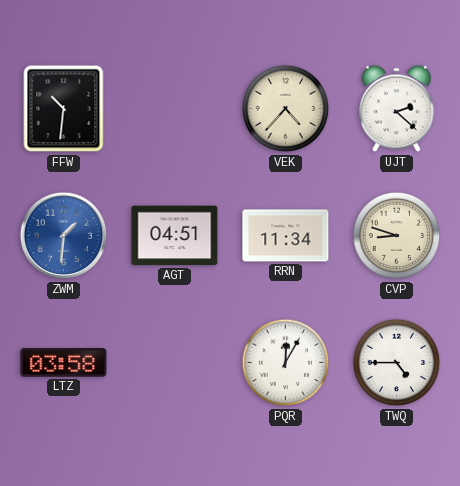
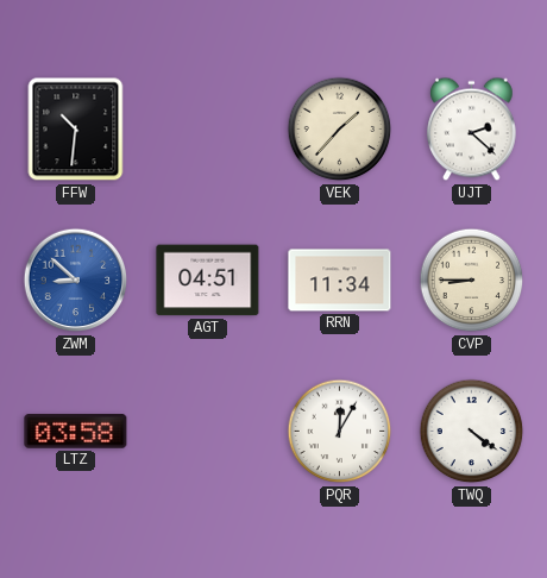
VEK: 4:37 -> 1:37
ZWM: 1:31 -> 8:52
CVP: 8:48 -> 8:45
TWQ: 4:45 -> 4:21
